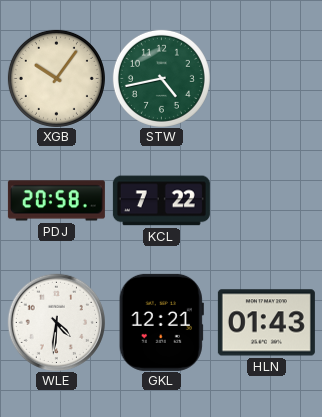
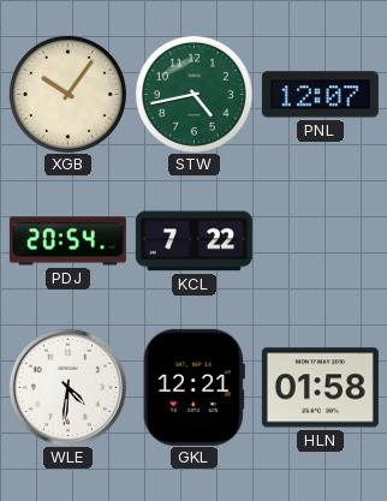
PNL: none -> 12:07
PDJ: 20:58 -> 20:54
HLN: 01:43 -> 01:58
